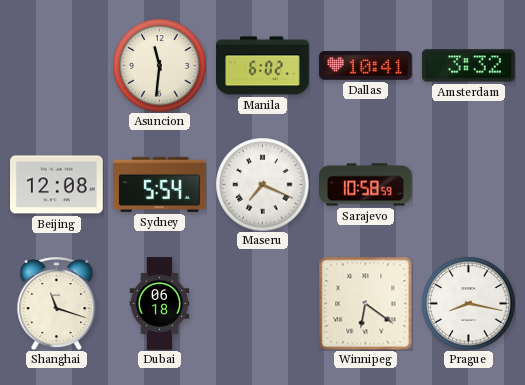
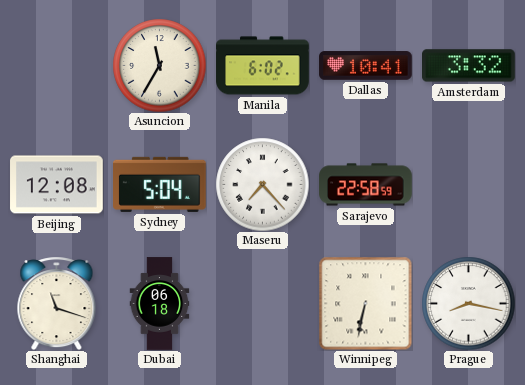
Asuncion: 11:31 -> 11:35
Sydney: 5:54 -> 5:04
Maseru: 7:19 -> 7:23
Sarajevo: 10:58 -> 22:58
Winnipeg: 6:21 -> 6:32
